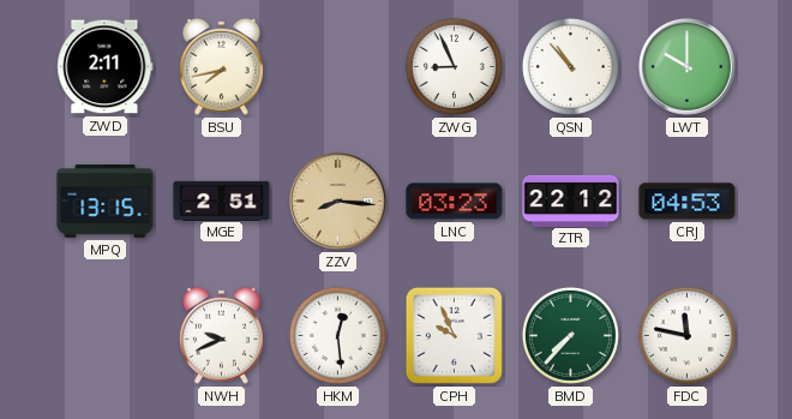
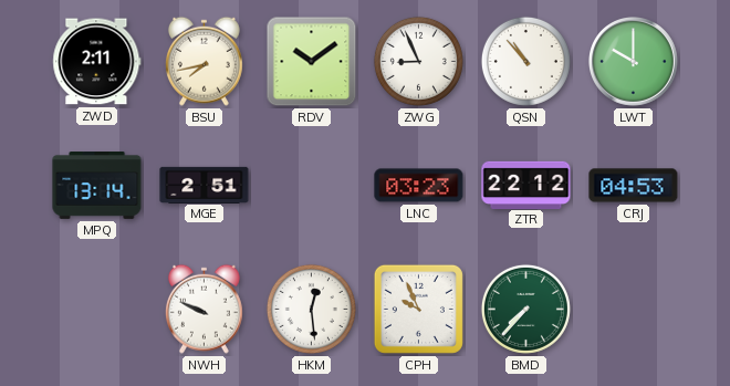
RDV: none -> 10:09
MPQ: 13:15 -> 13:14
ZZV: 8:16 -> none
NWH: 9:41 -> 9:49
FDC: 11:47 -> none
